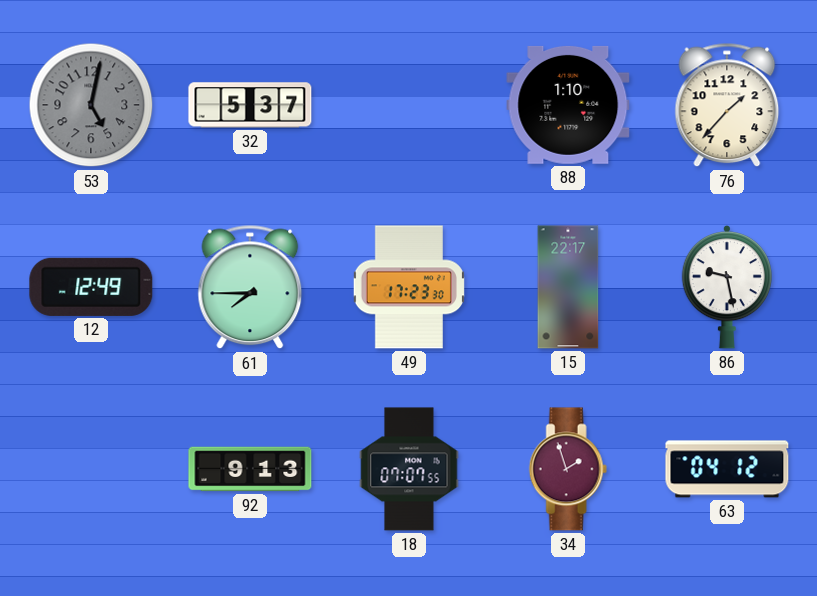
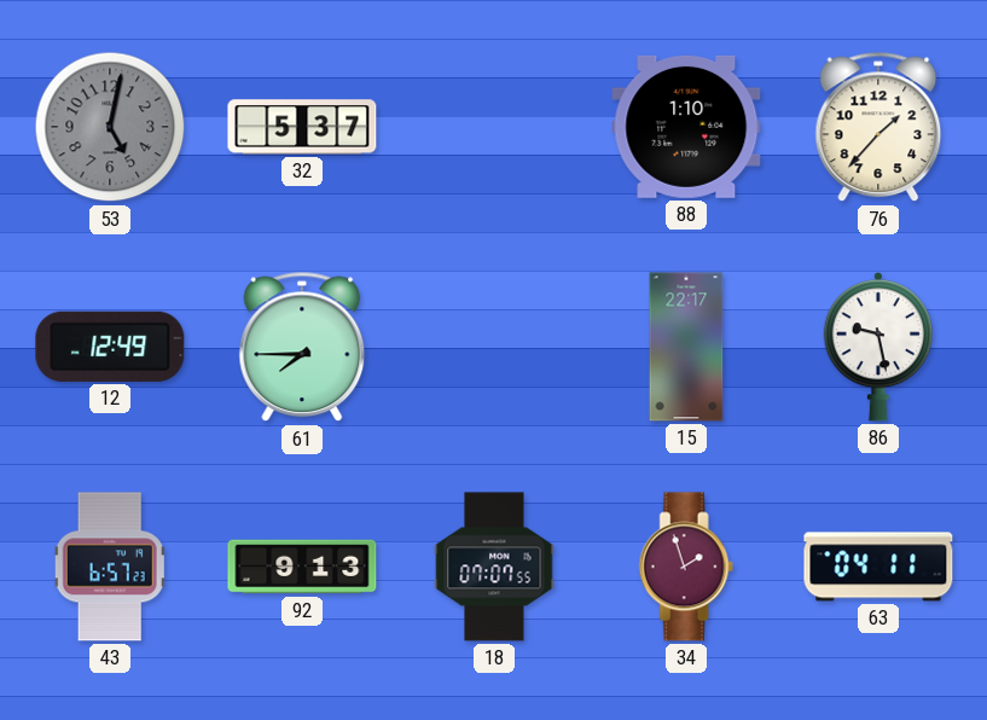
49: 17:23 -> none
43: none -> 6:57
63: 04:12 -> 04:11
